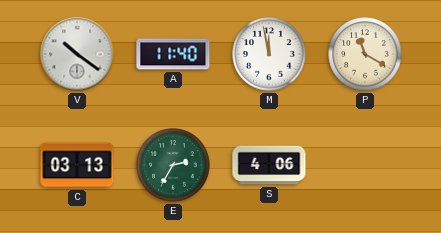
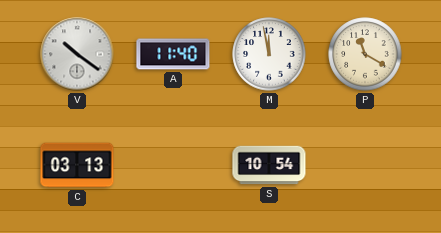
E: 2:35 -> none
S: 4:06 -> 10:54
